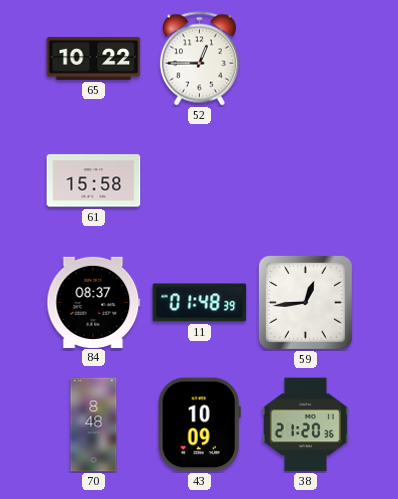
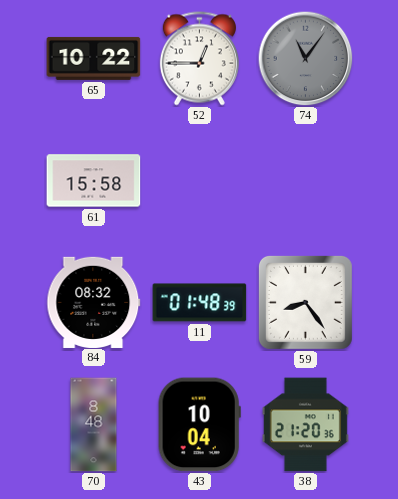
74: none -> 11:06
84: 08:37 -> 08:32
59: 12:44 -> 8:24
43: 10:09 -> 10:04
